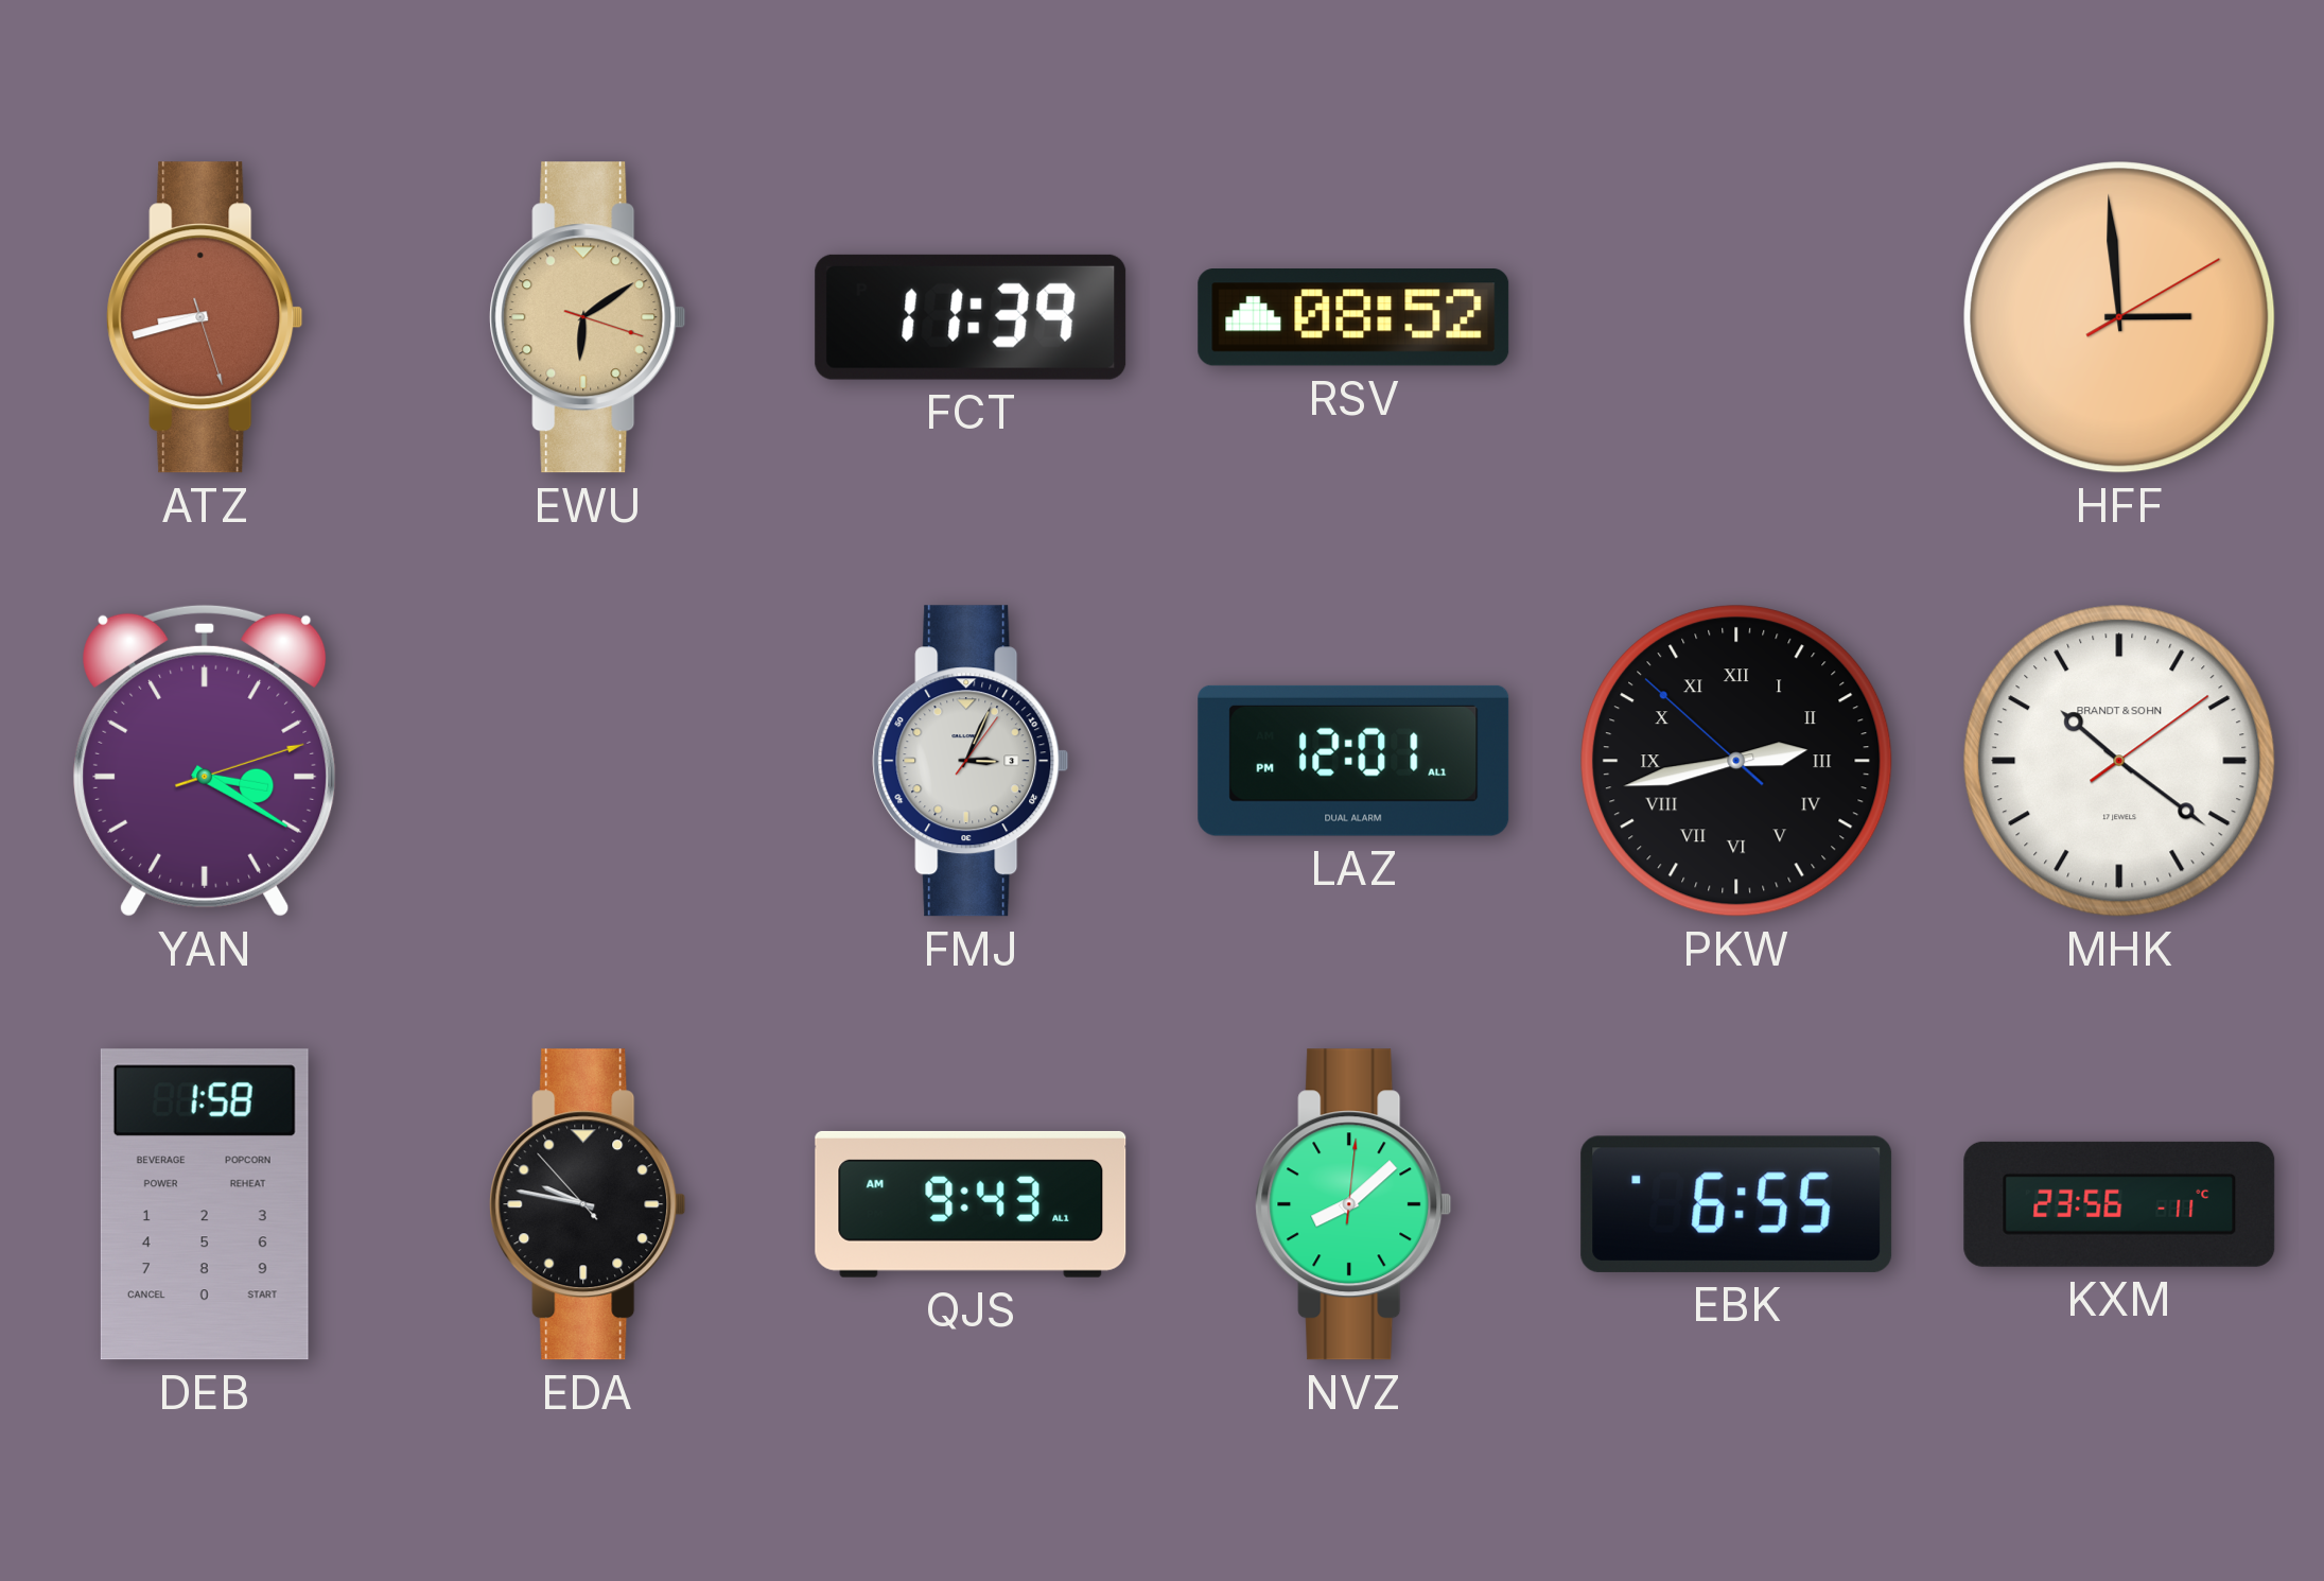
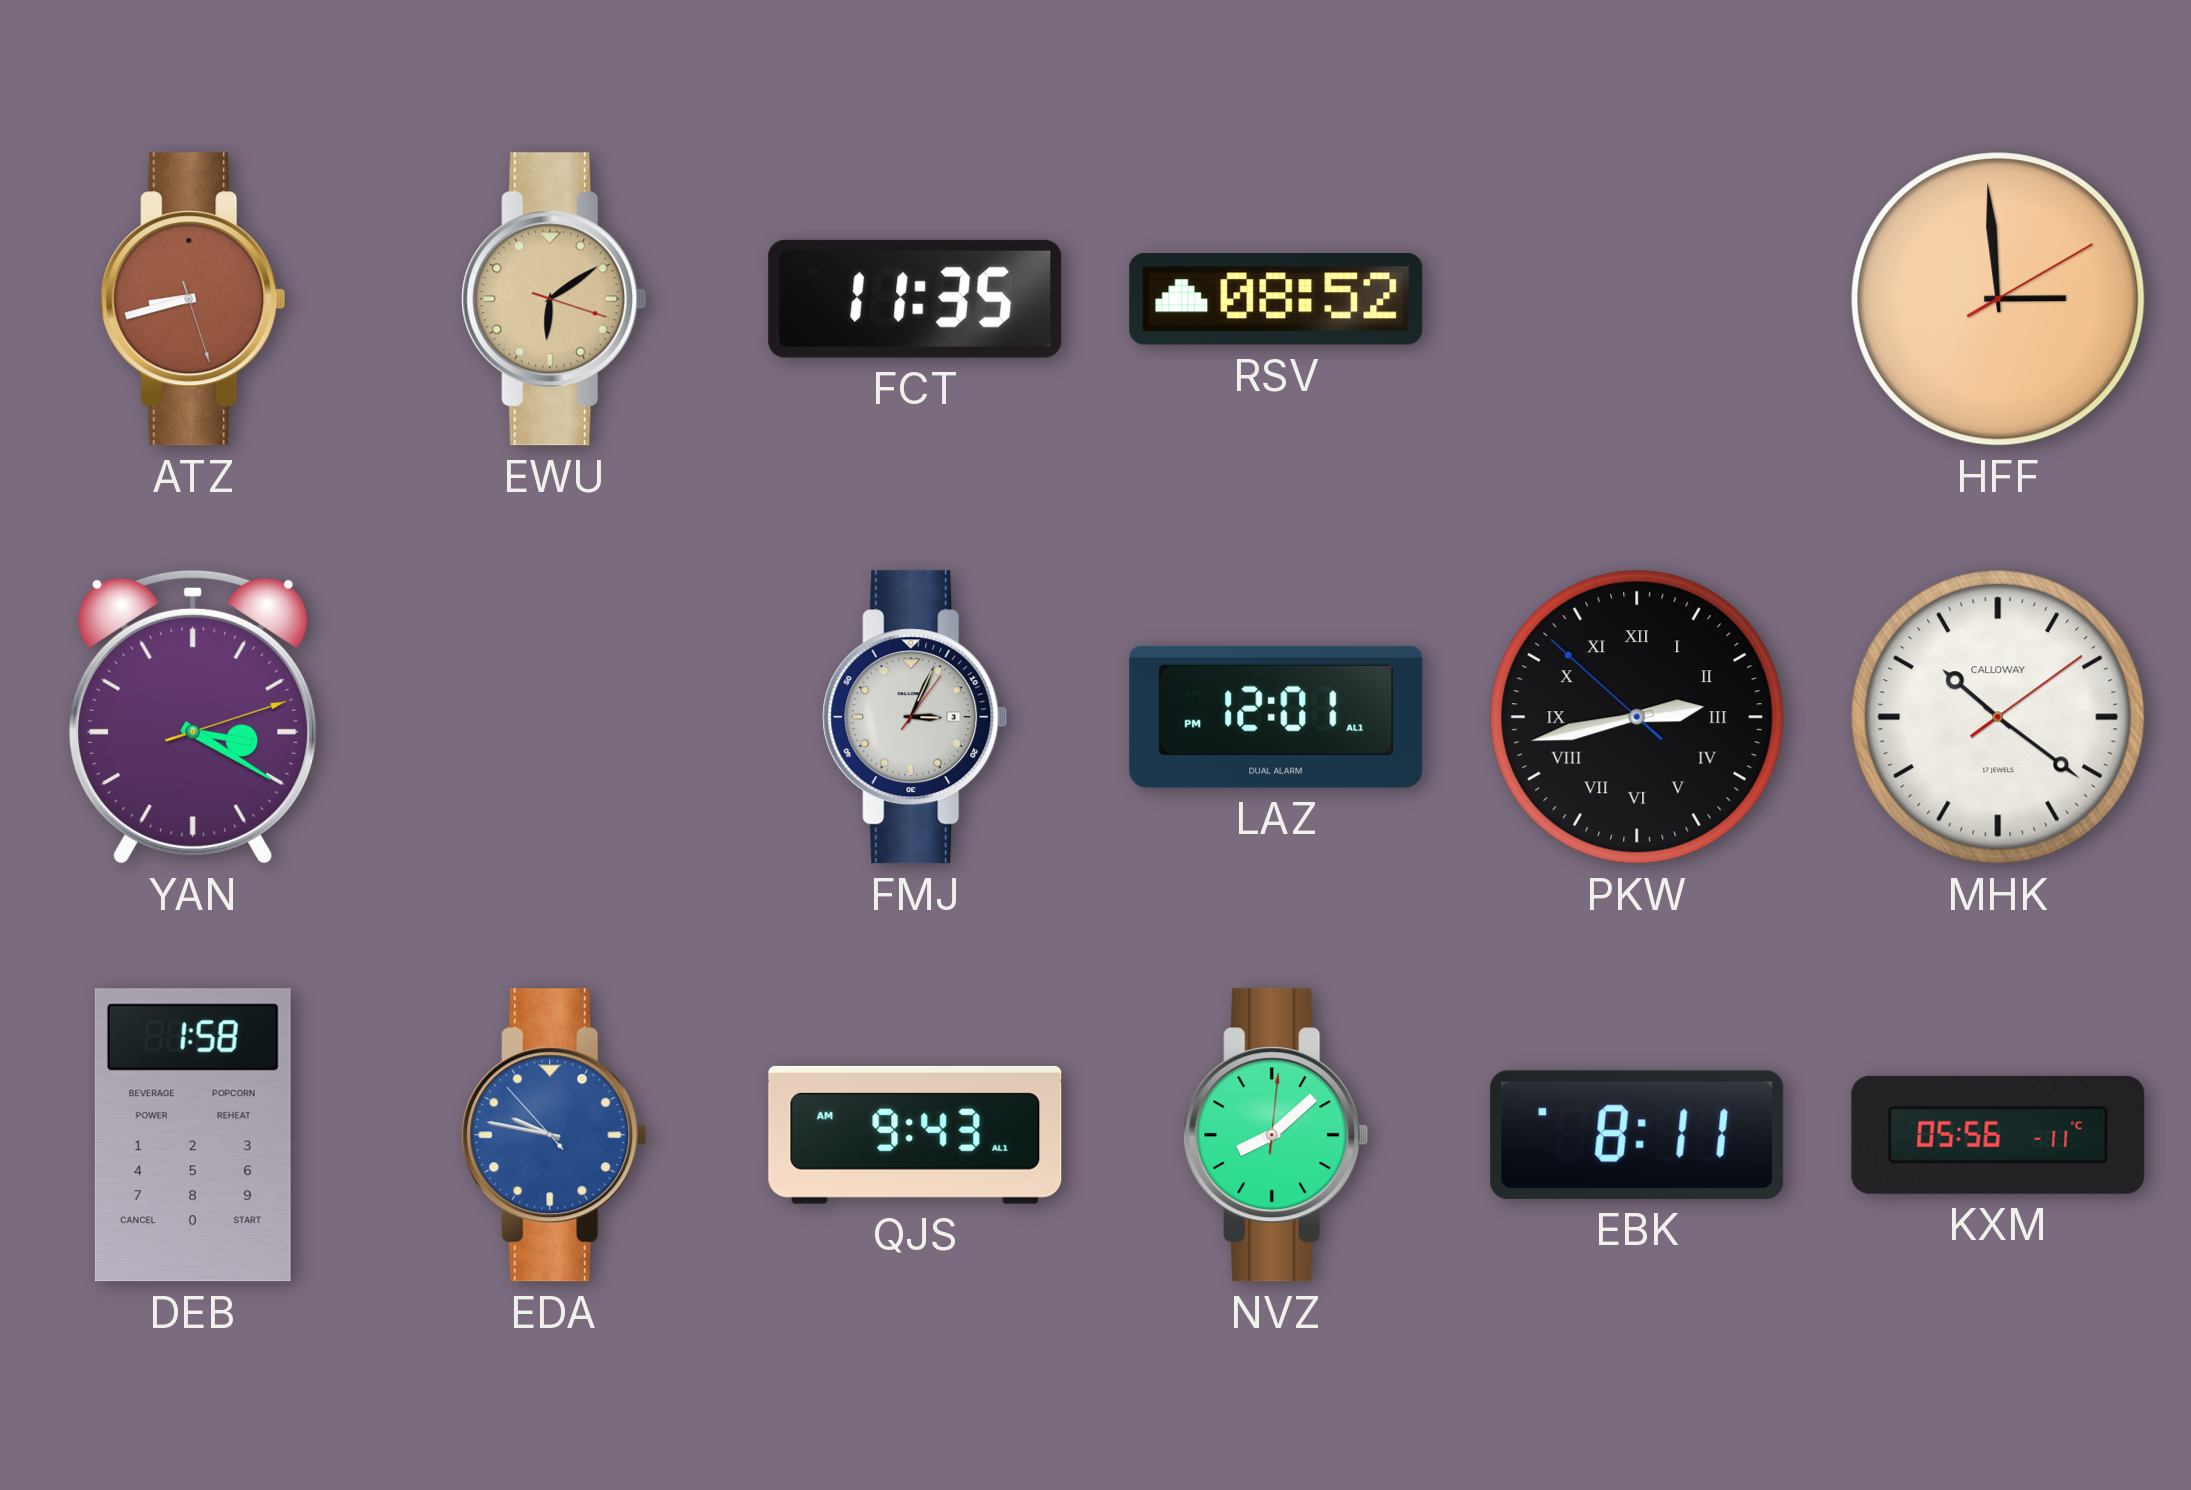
FCT: 11:39 -> 11:35
MHK brand: BRANDT & SOHN -> CALLOWAY
EDA dial: black -> blue
EBK: 6:55 -> 8:11
KXM: 23:56 -> 05:56
